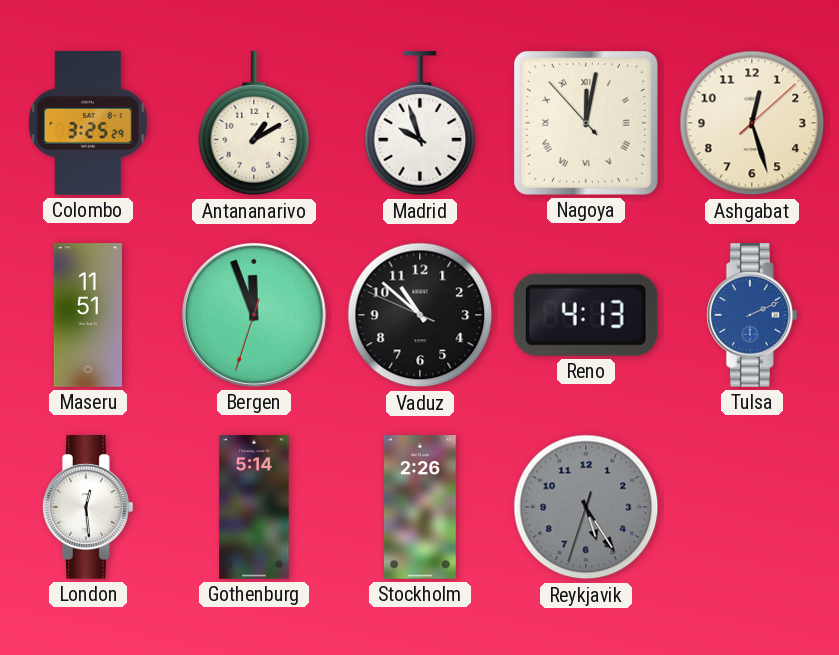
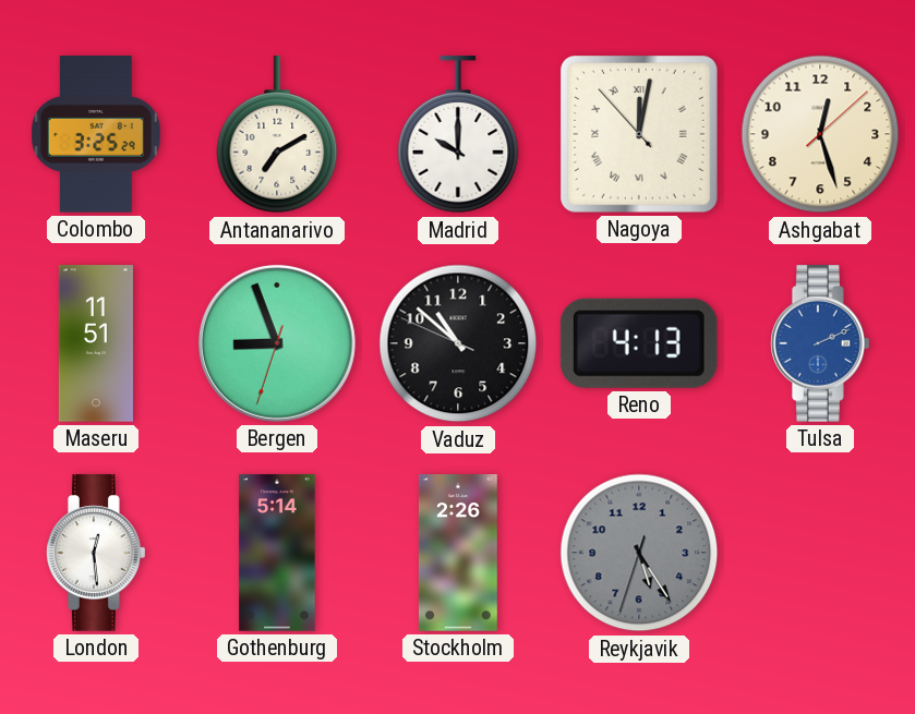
Antananarivo: 1:10 -> 7:10
Madrid: 9:57 -> 10:00
Bergen: 11:56 -> 8:56
